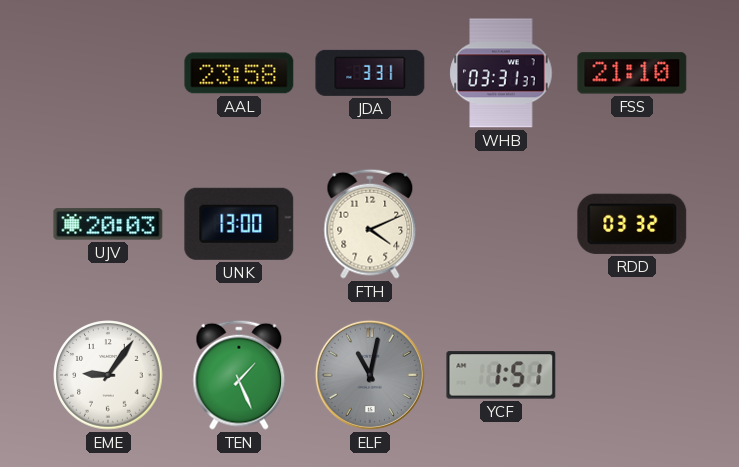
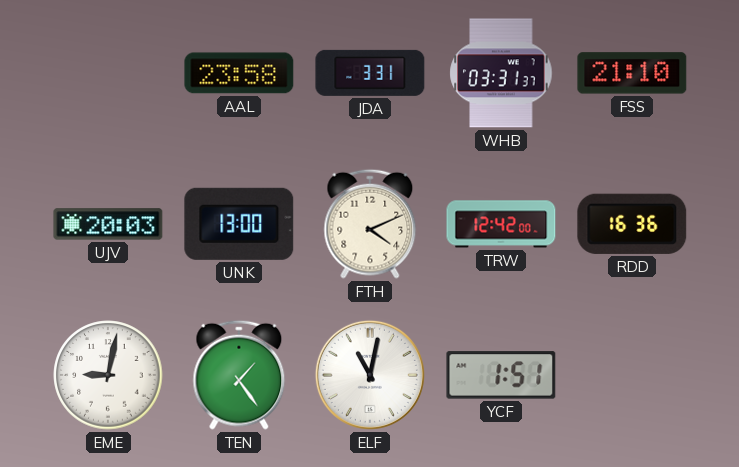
TRW: none -> 12:42
RDD: 03:32 -> 16:36
EME: 9:06 -> 9:02
TEN: 1:26 -> 1:24
ELF dial: grey -> white
